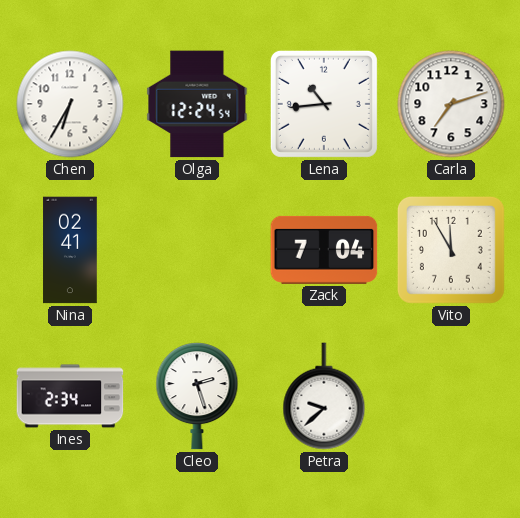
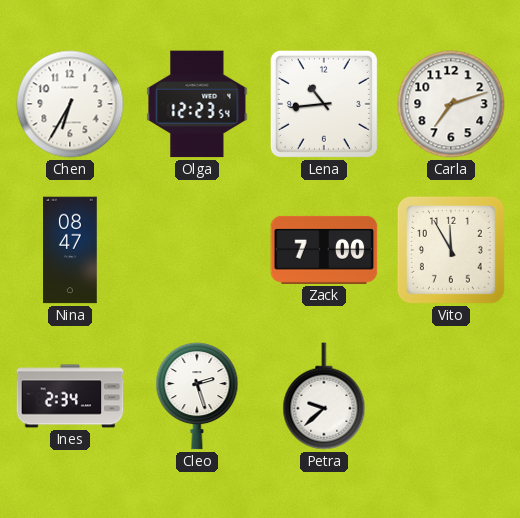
Olga: 12:24 -> 12:23
Nina: 02:41 -> 08:47
Zack: 7:04 -> 7:00
